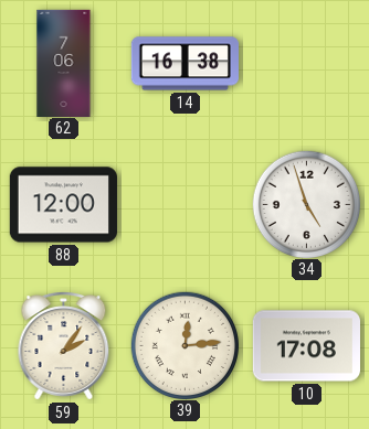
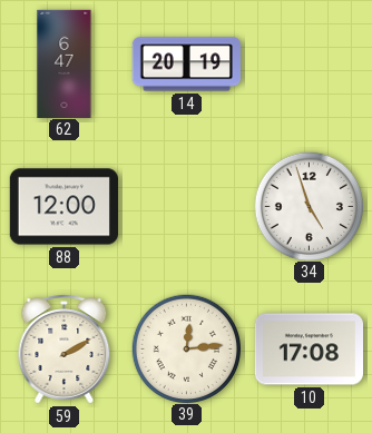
62: 7:06 -> 6:47
14: 16:38 -> 20:19
59: 2:06 -> 2:10
